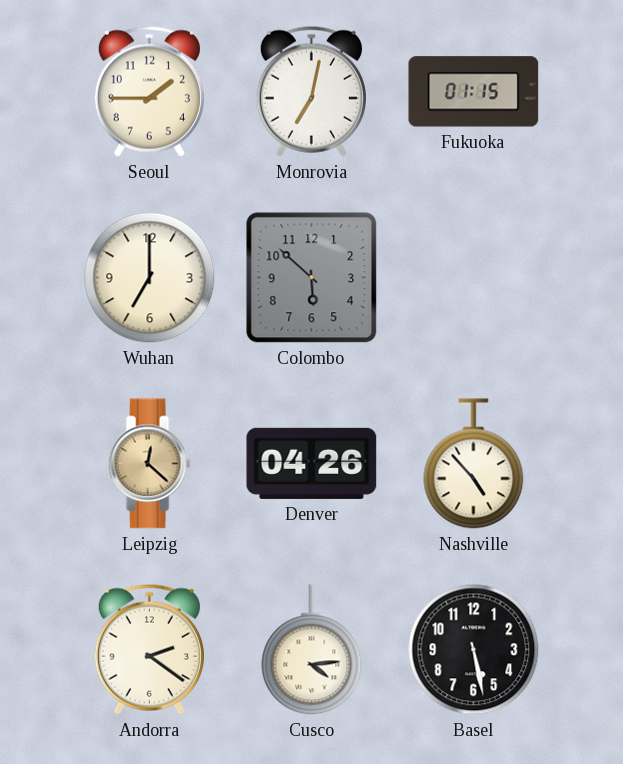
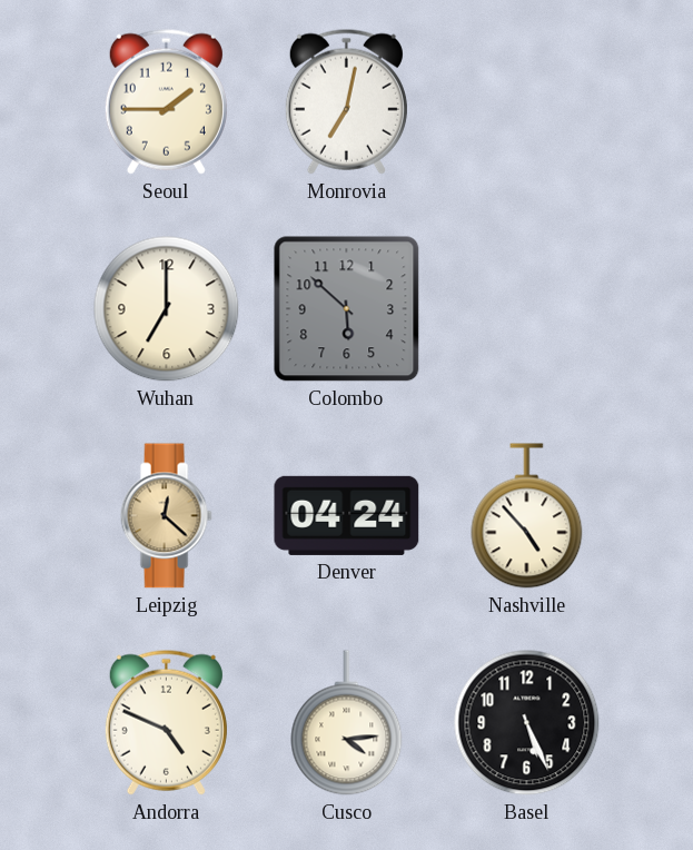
Fukuoka: 01:15 -> none
Denver: 04:26 -> 04:24
Andorra: 2:21 -> 4:49
Basel: 5:28 -> 5:26
